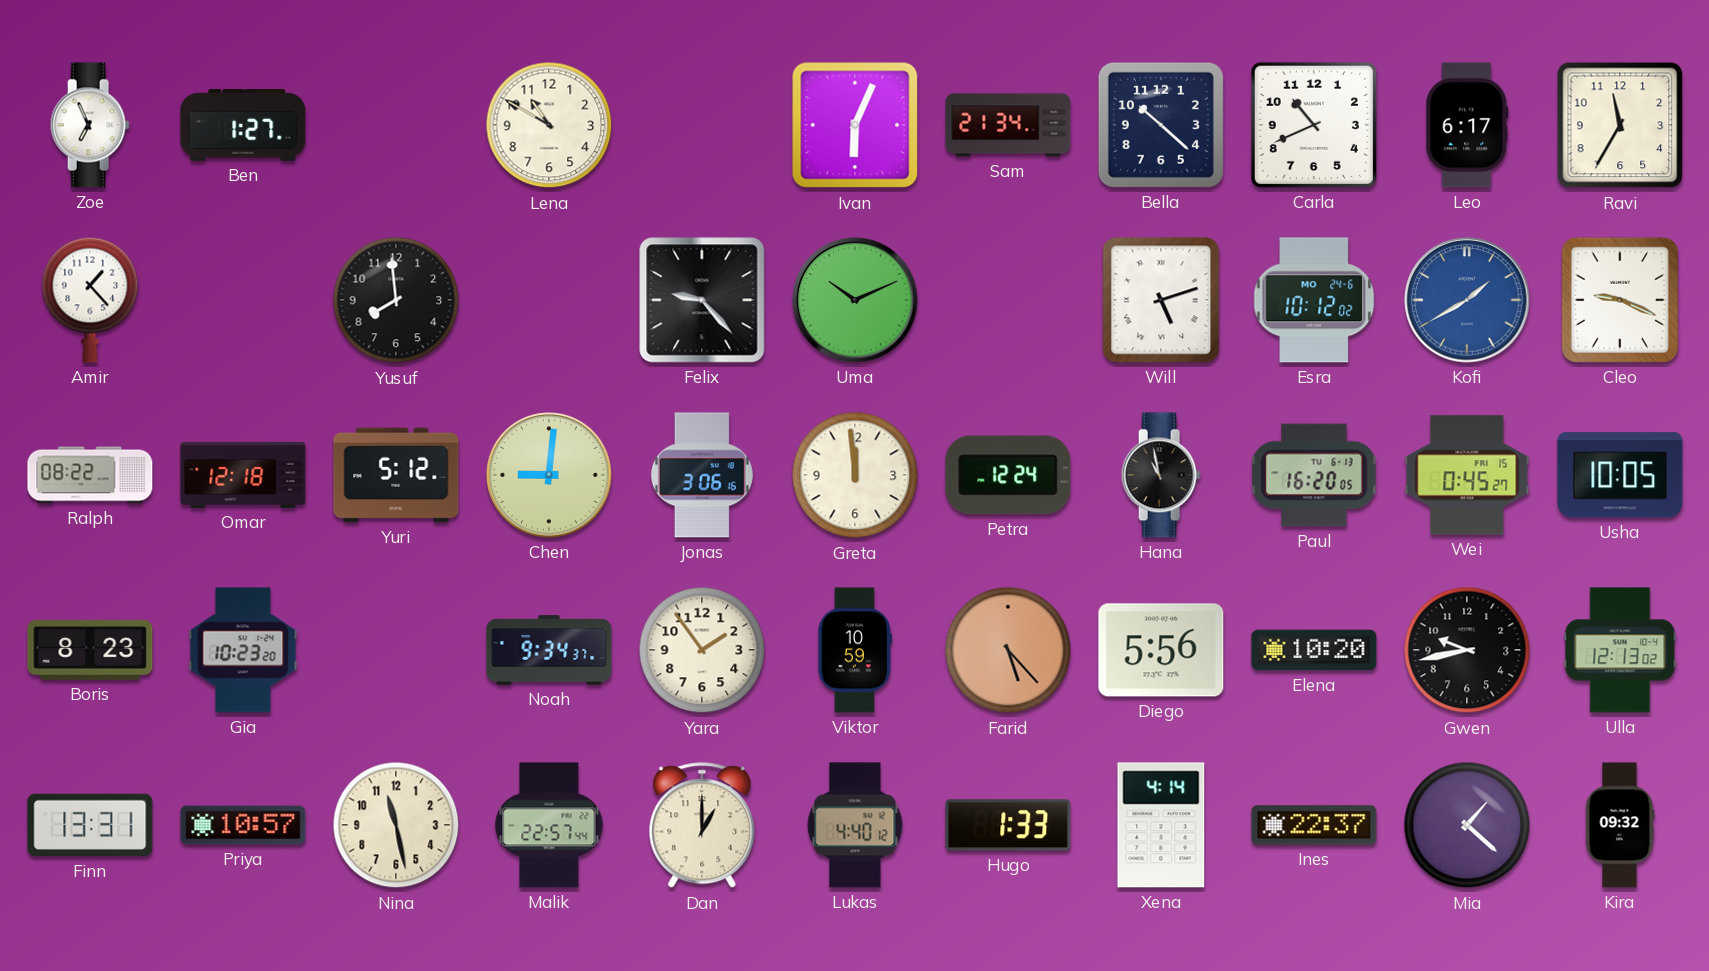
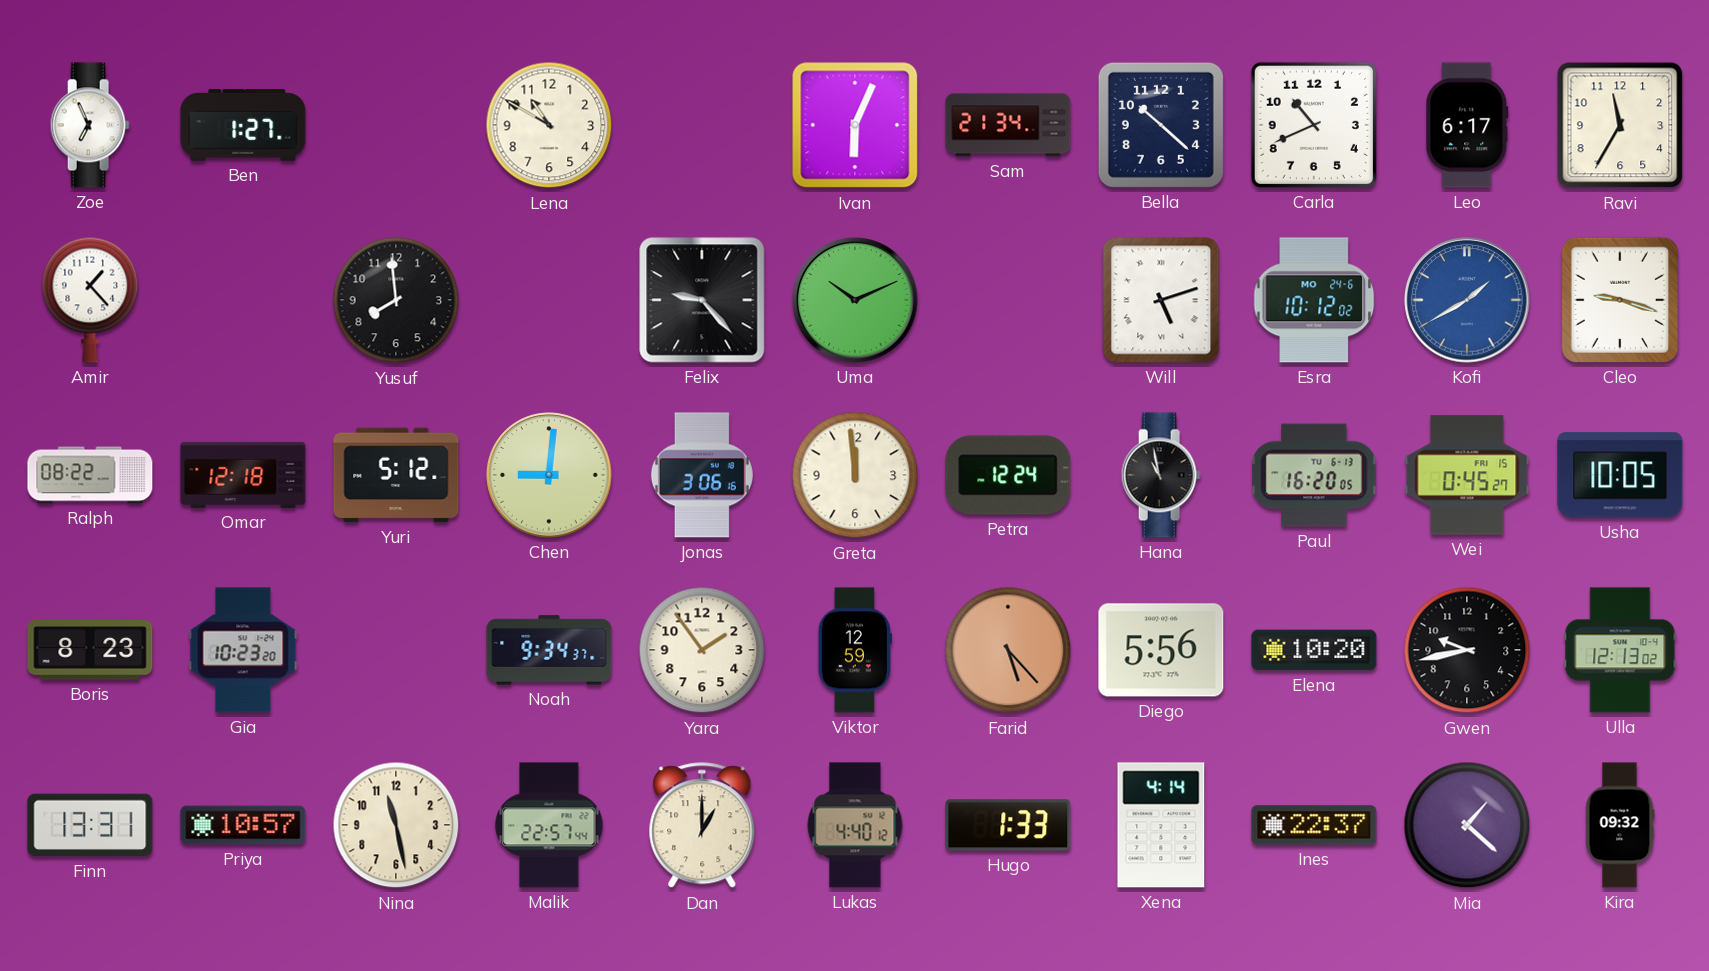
Cleo: 9:19 -> 9:18
Viktor: 10:59 -> 12:59
